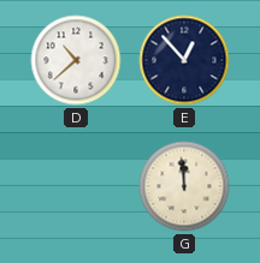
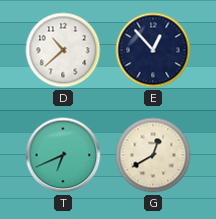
T: none -> 6:41
G: 11:59 -> 12:40
